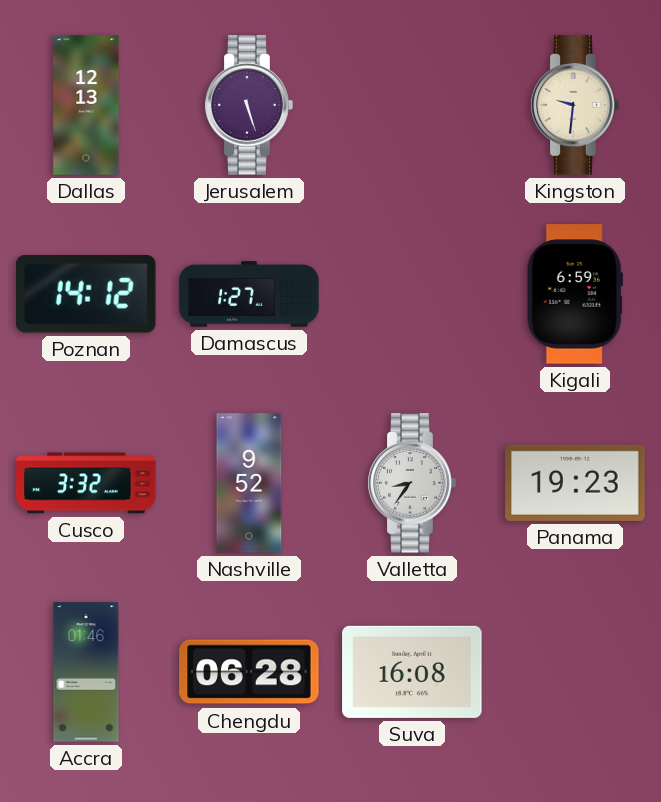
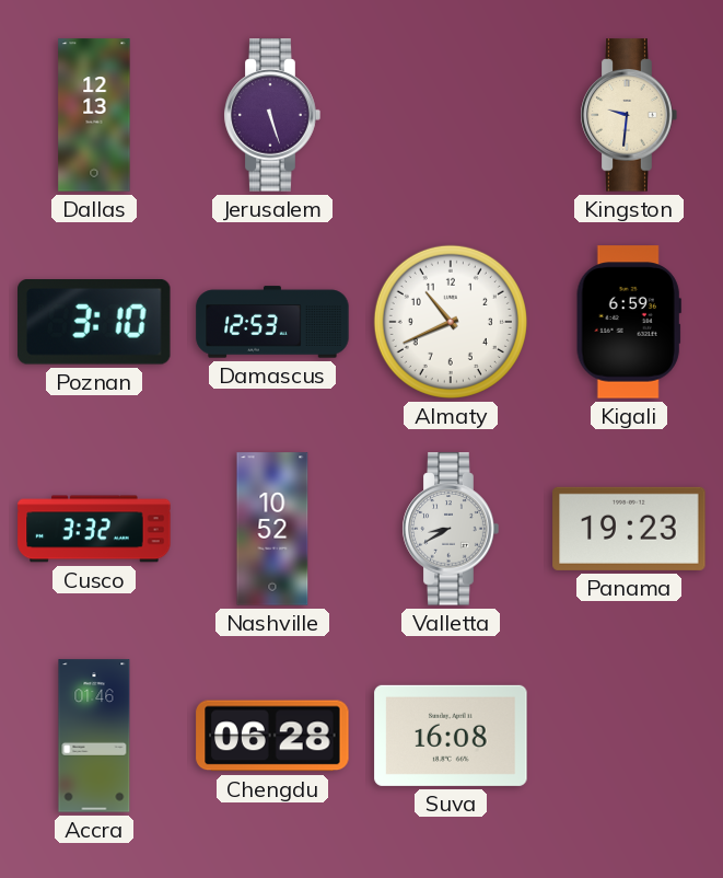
Poznan: 14:12 -> 3:10
Damascus: 1:27 -> 12:53
Almaty: none -> 10:41
Nashville: 9:52 -> 10:52
Valletta: 8:36 -> 8:40
